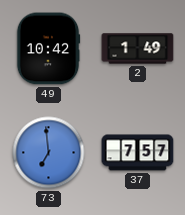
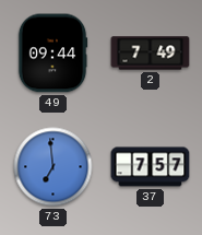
49: 10:42 -> 09:44
2: 1:49 -> 7:49
